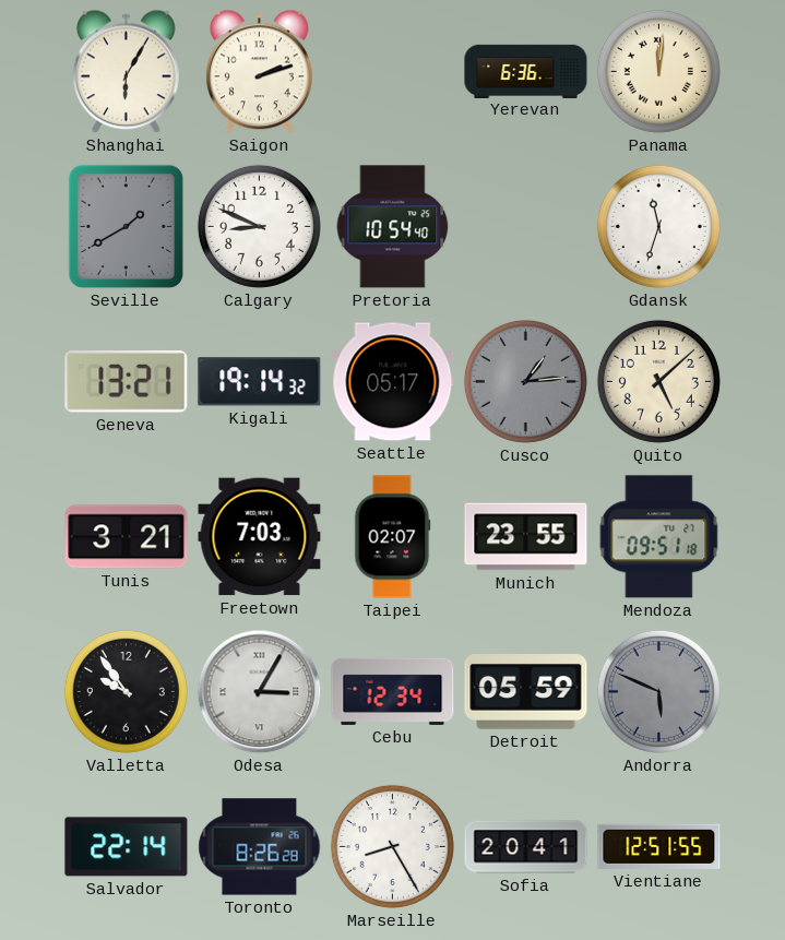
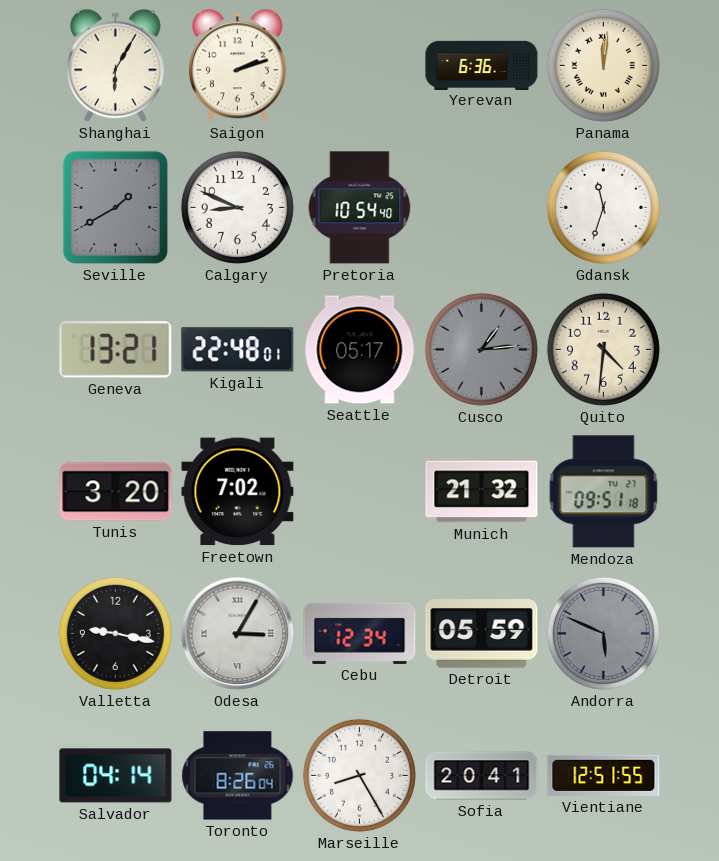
Kigali: 19:14 -> 22:48
Quito: 5:08 -> 4:31
Tunis: 3:21 -> 3:20
Freetown: 7:03 -> 7:02
Taipei: 02:07 -> none
Munich: 23:55 -> 21:32
Valletta: 9:54 -> 9:17
Salvador: 22:14 -> 04:14
Toronto: 8:26:28 -> 8:26:04
